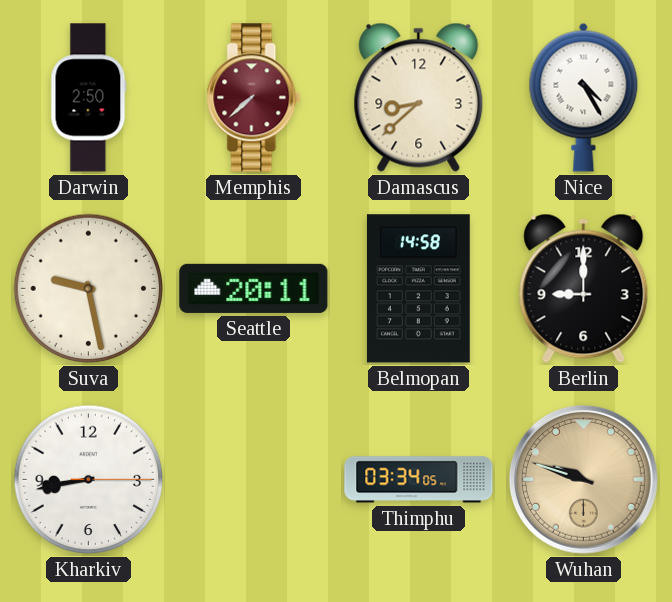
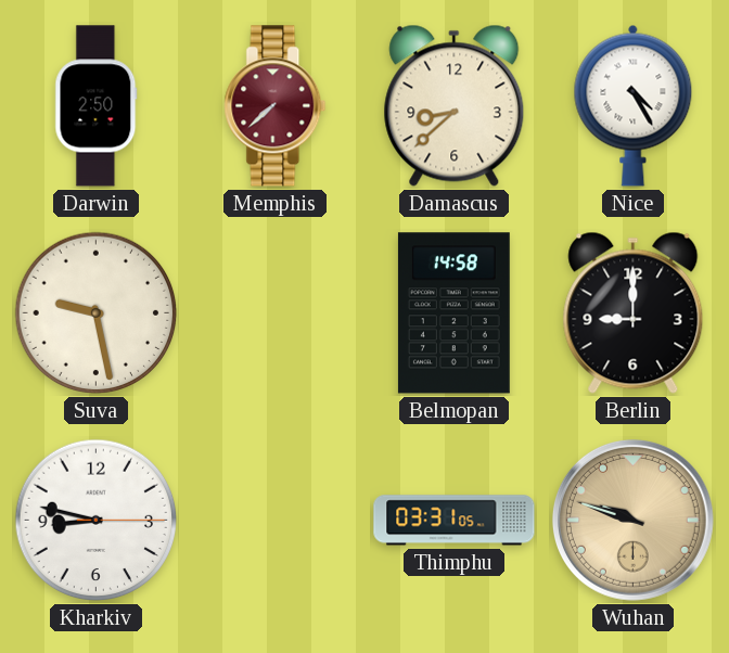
Seattle: 20:11 -> none
Kharkiv: 8:43 -> 8:47
Thimphu: 03:34 -> 03:31
